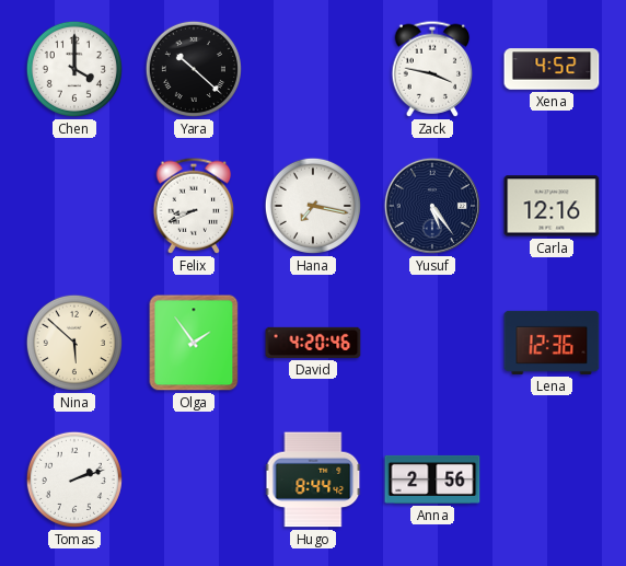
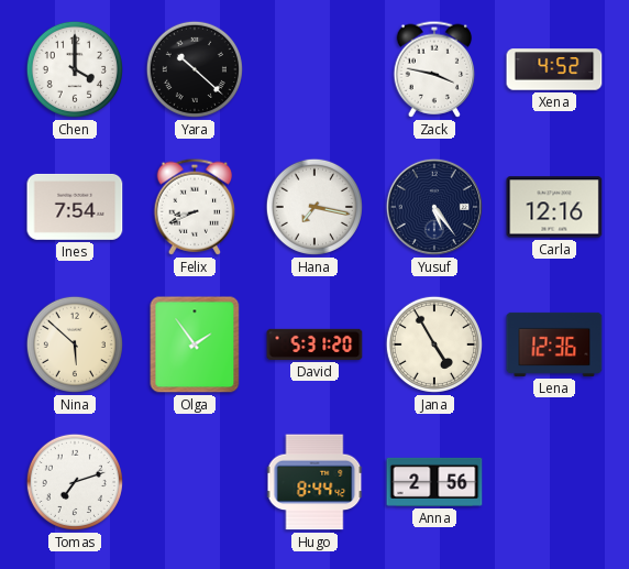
Ines: none -> 7:54
David: 4:20 -> 5:31
Jana: none -> 4:55
Tomas: 2:12 -> 7:12
